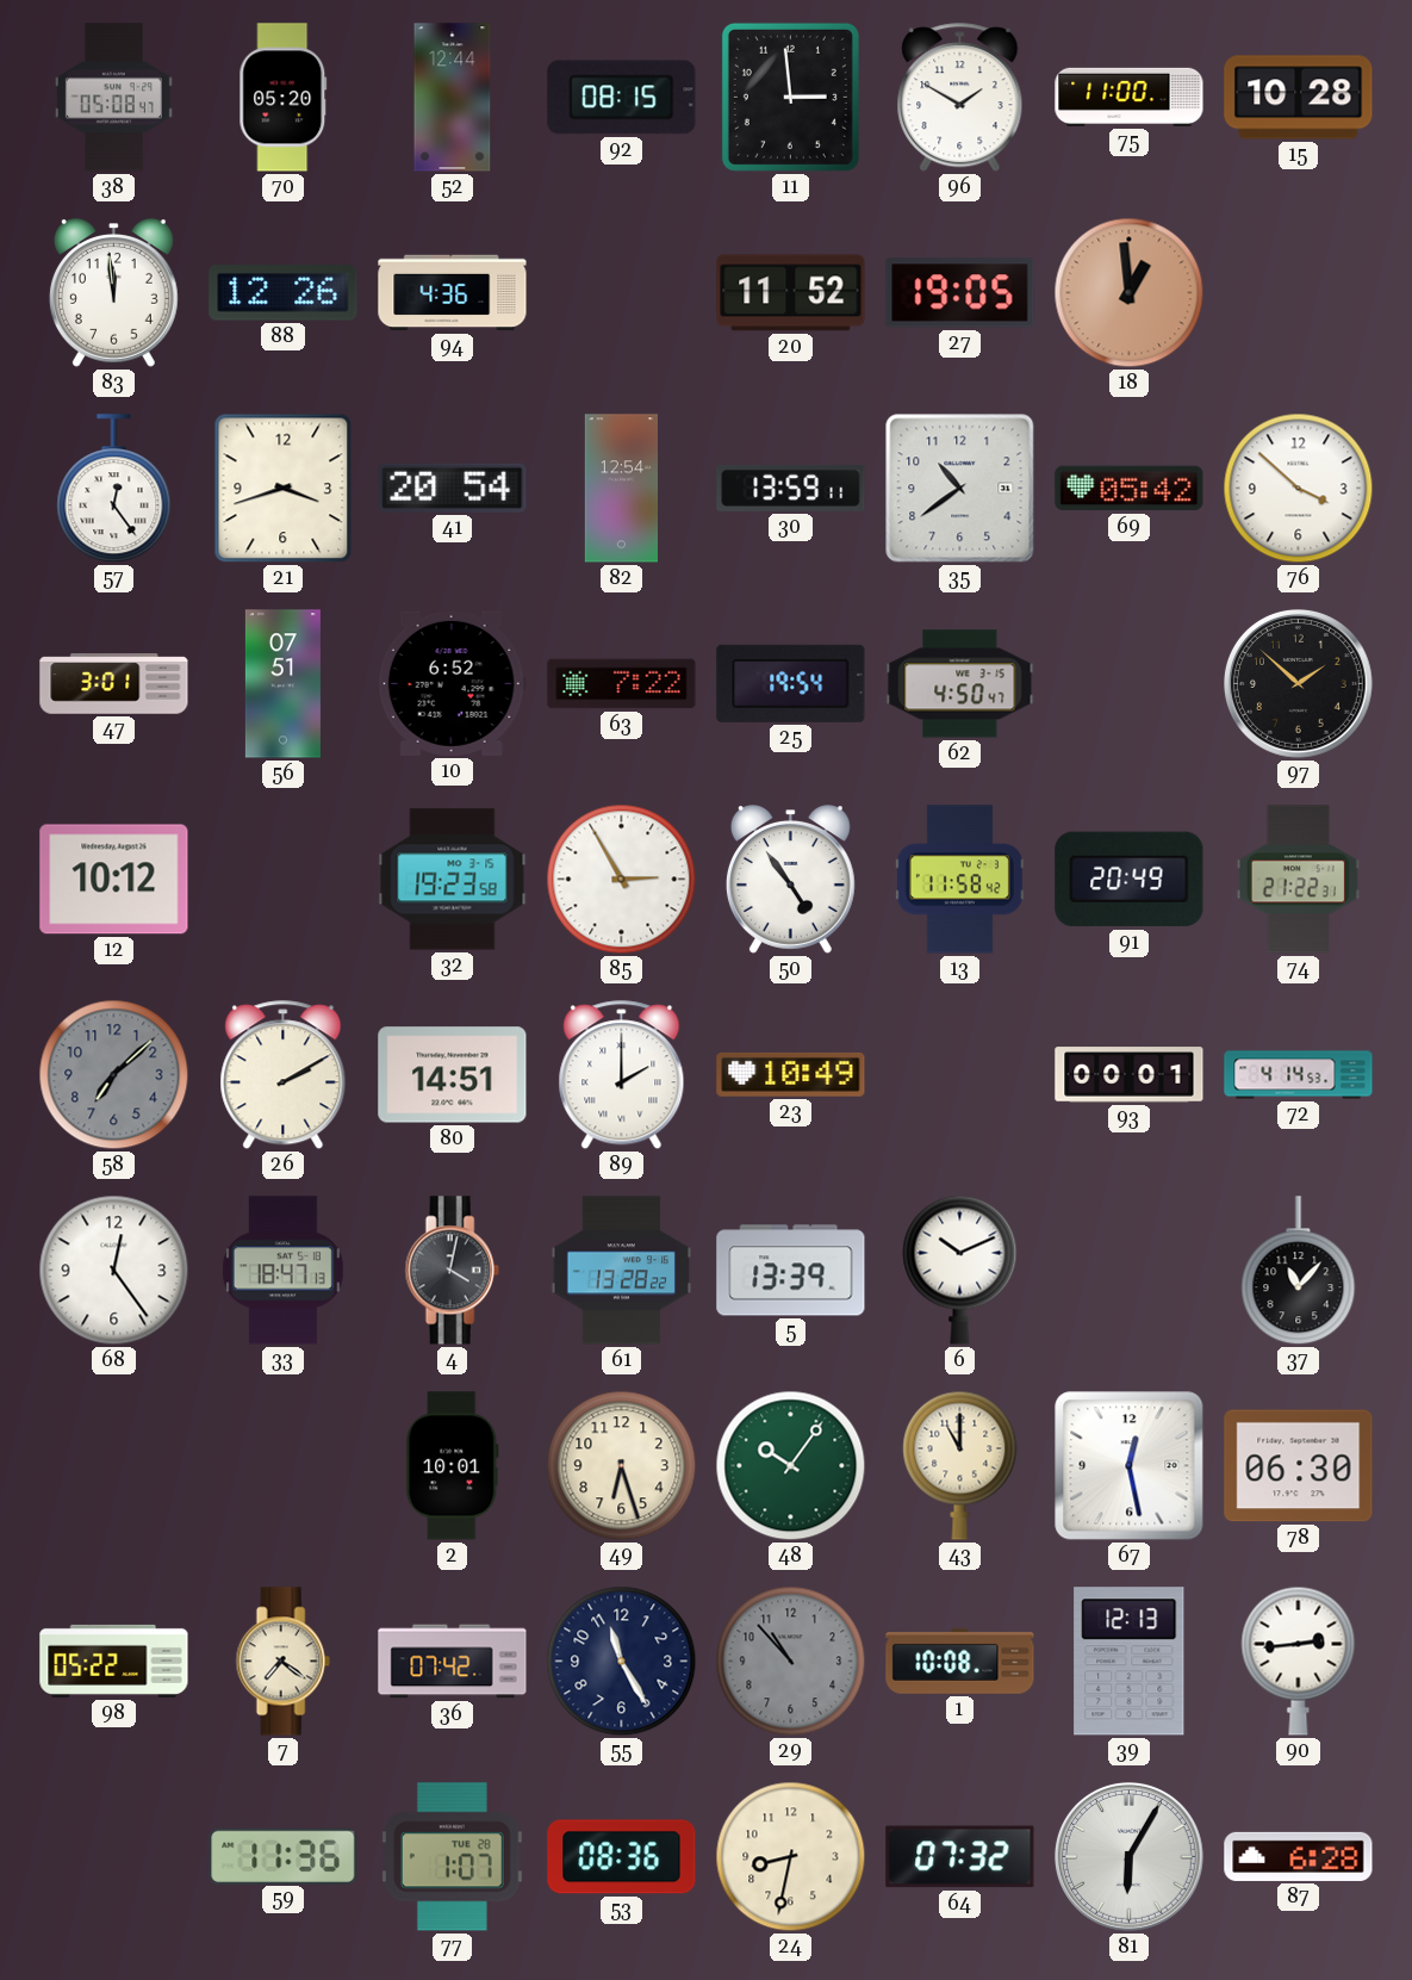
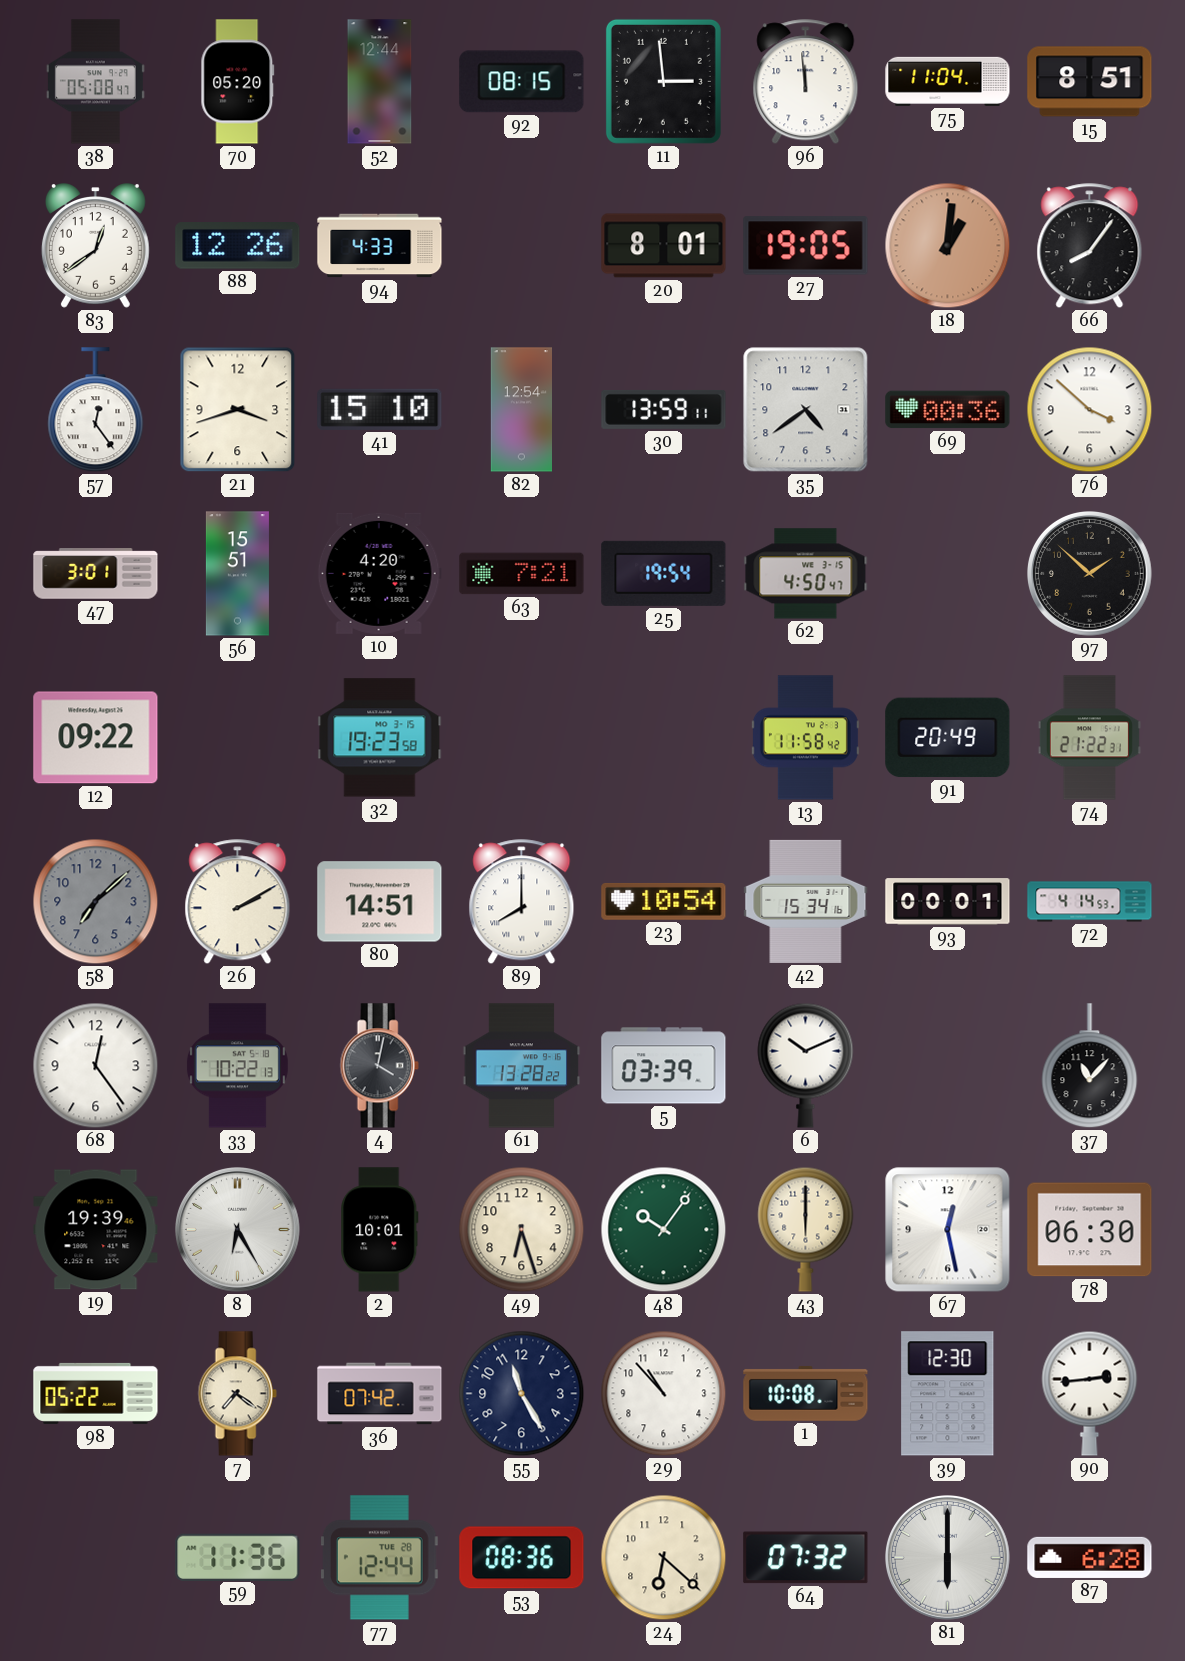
96: 1:50 -> 11:59
75: 11:00 -> 11:04
15: 10:28 -> 8:51
83: 11:59 -> 12:39
94: 4:36 -> 4:33
20: 11:52 -> 8:01
18: 12:59 -> 1:01
66: none -> 8:06
41: 20:54 -> 15:10
35: 10:39 -> 4:39
69: 05:42 -> 00:36
56: 07:51 -> 15:51
10: 6:52 -> 4:20
63: 7:22 -> 7:21
12: 10:12 -> 09:22
85: 2:55 -> none
50: 4:54 -> none
89: 2:00 -> 8:00
23: 10:49 -> 10:54
42: none -> 15:34
33: 18:47 -> 10:22
5: 13:39 -> 03:39
19: none -> 19:39
8: none -> 6:25
43: 11:00 -> 6:00
29 dial: grey -> white
39: 12:13 -> 12:30
77: 1:07 -> 12:44
24: 8:32 -> 6:22
81: 6:05 -> 6:00
